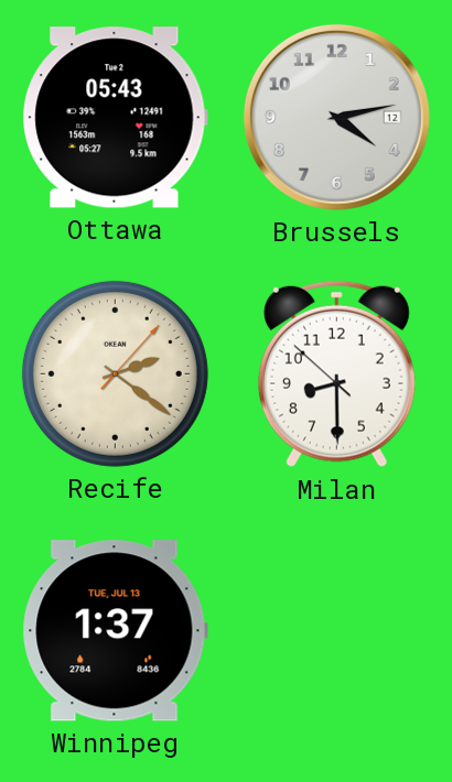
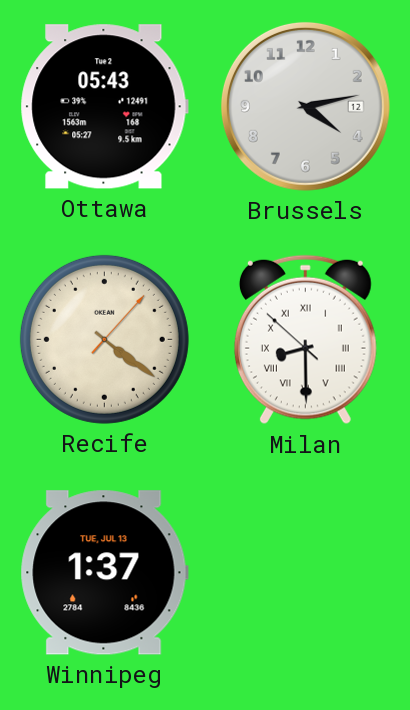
Recife: 2:21 -> 4:21
Milan numerals: Arabic -> Roman
